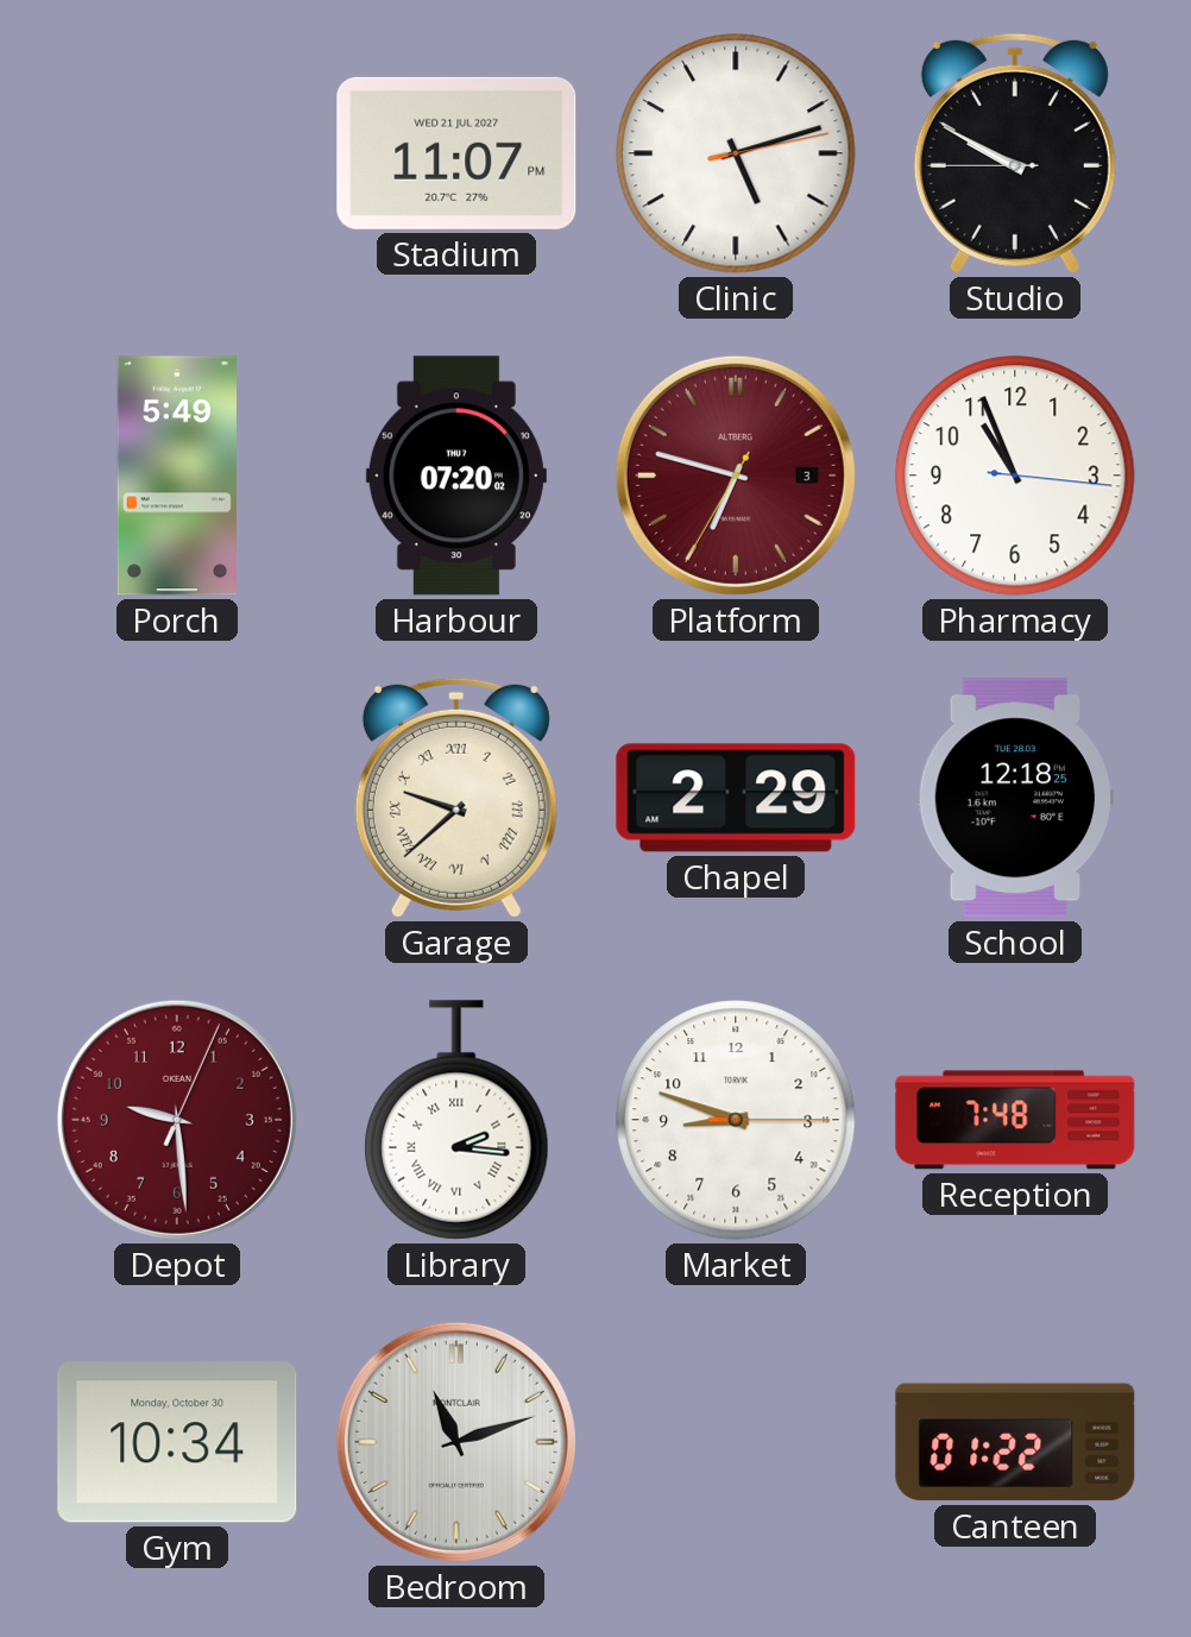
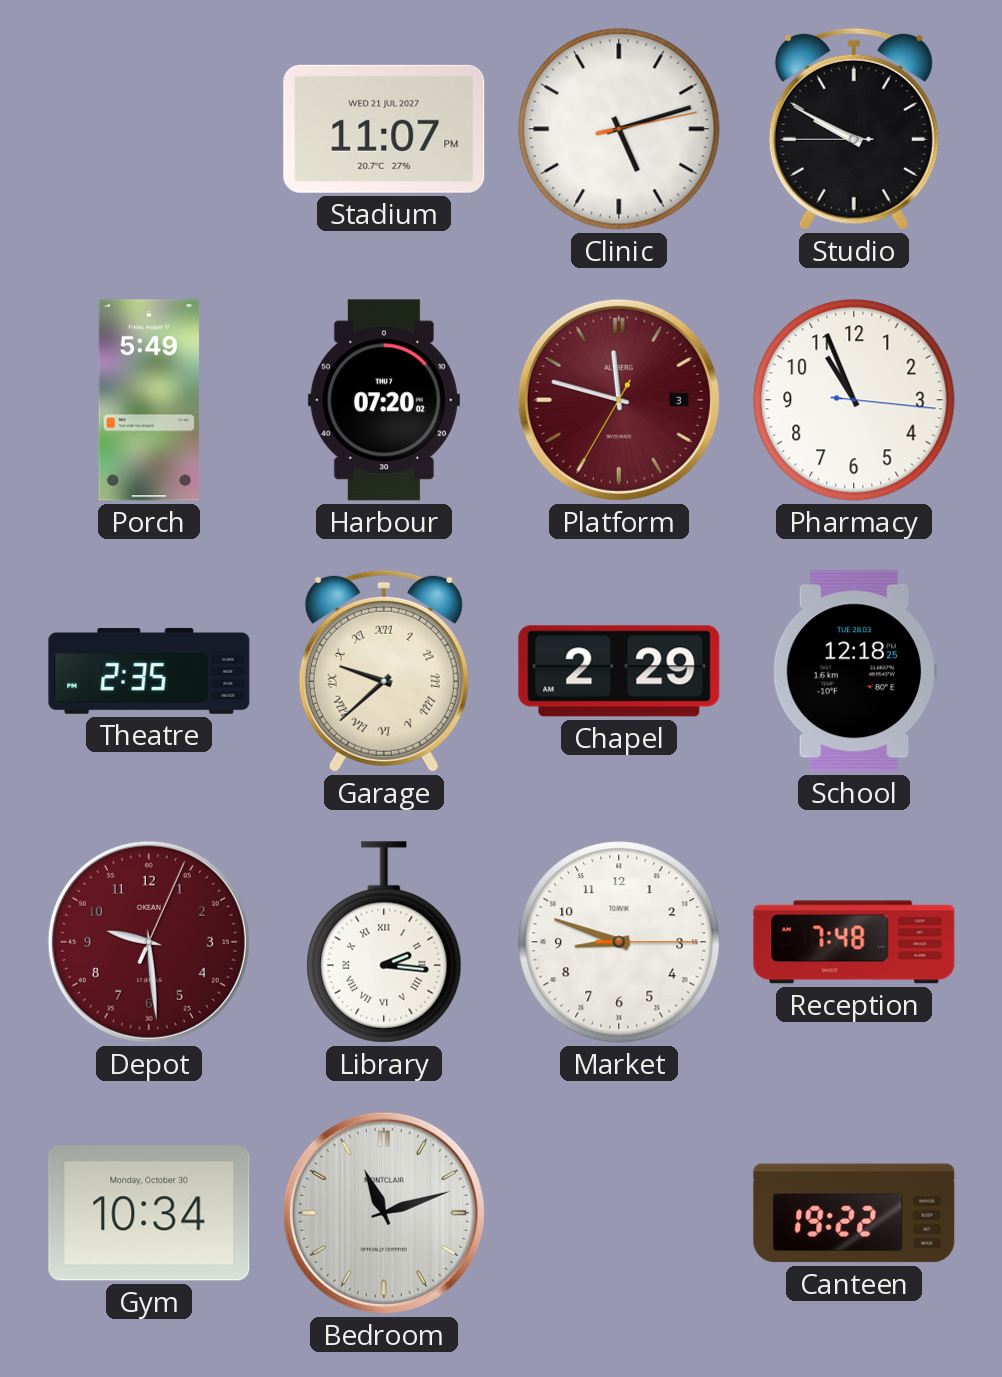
Platform: 6:47 -> 11:47
Theatre: none -> 2:35
Canteen: 01:22 -> 19:22
